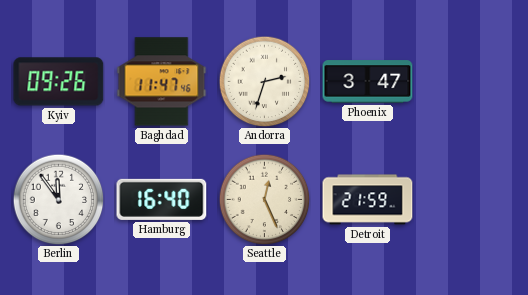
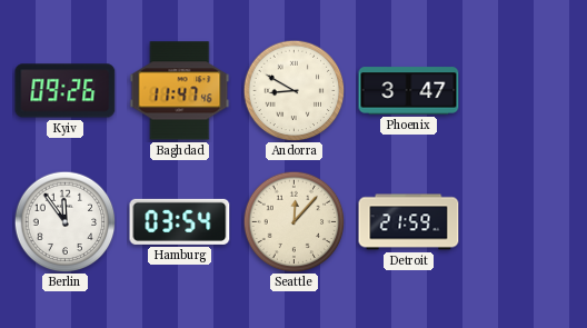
Andorra: 2:33 -> 8:50
Hamburg: 16:40 -> 03:54
Seattle: 12:26 -> 12:07
